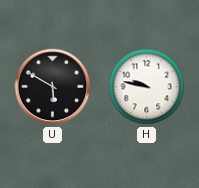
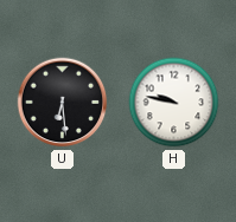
U: 5:50 -> 6:29
